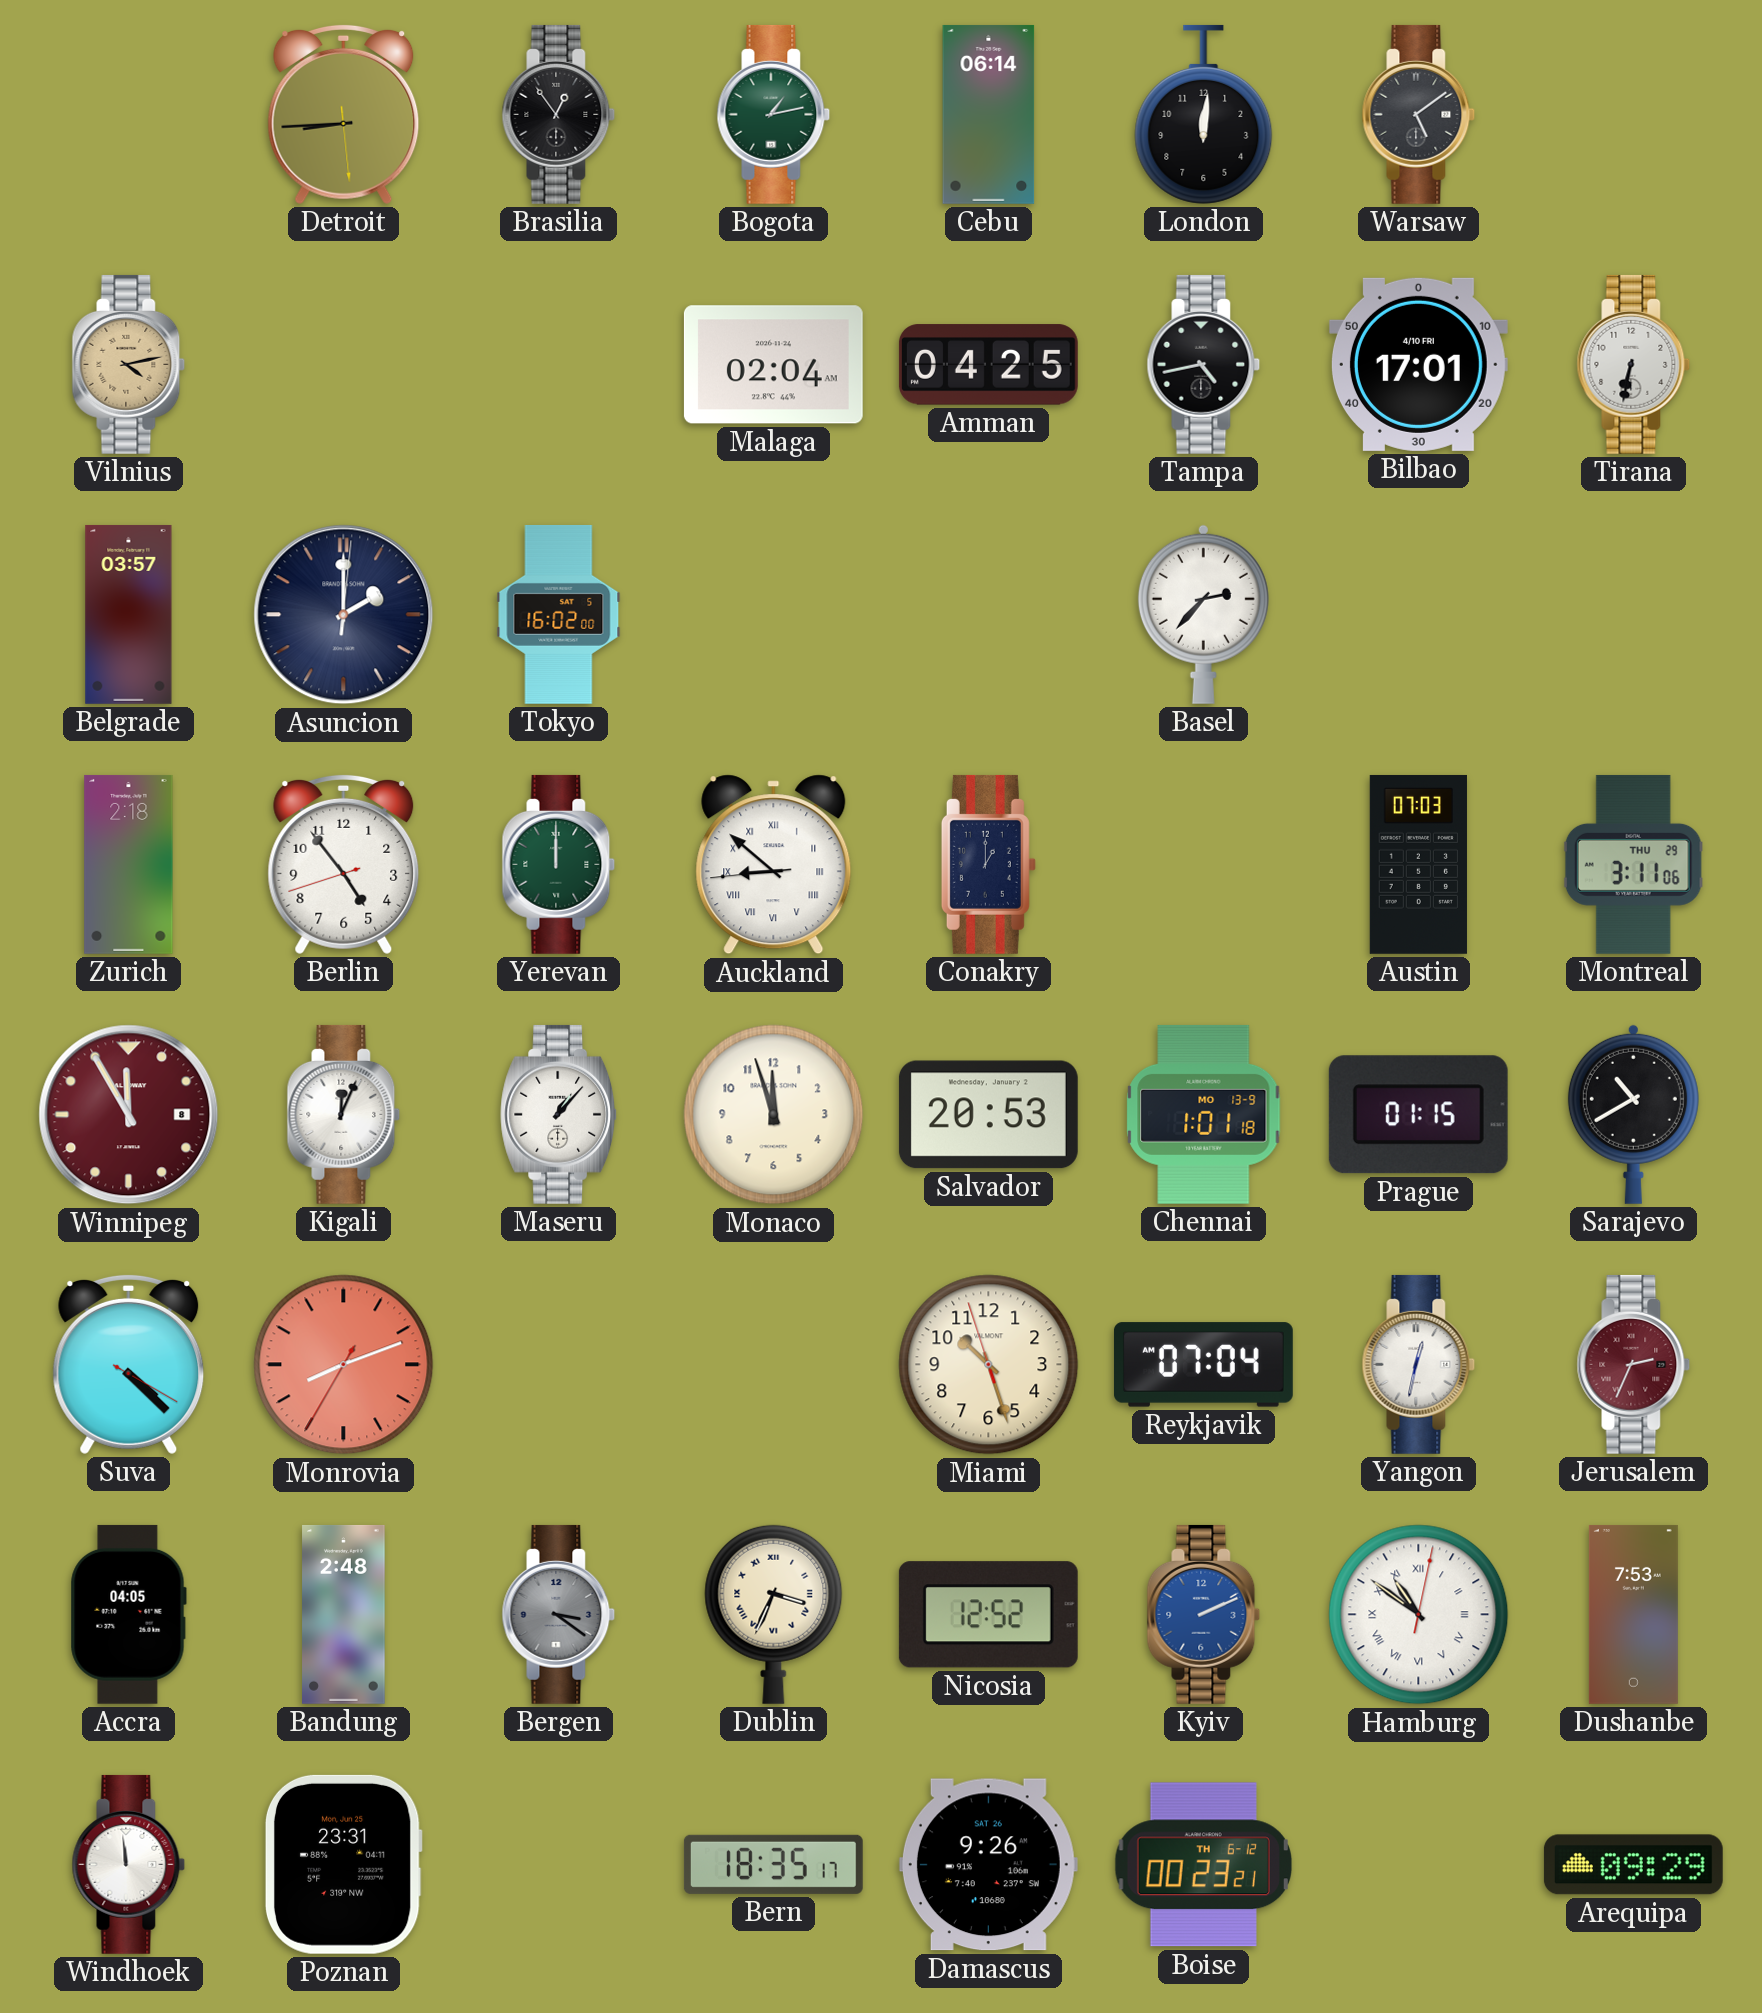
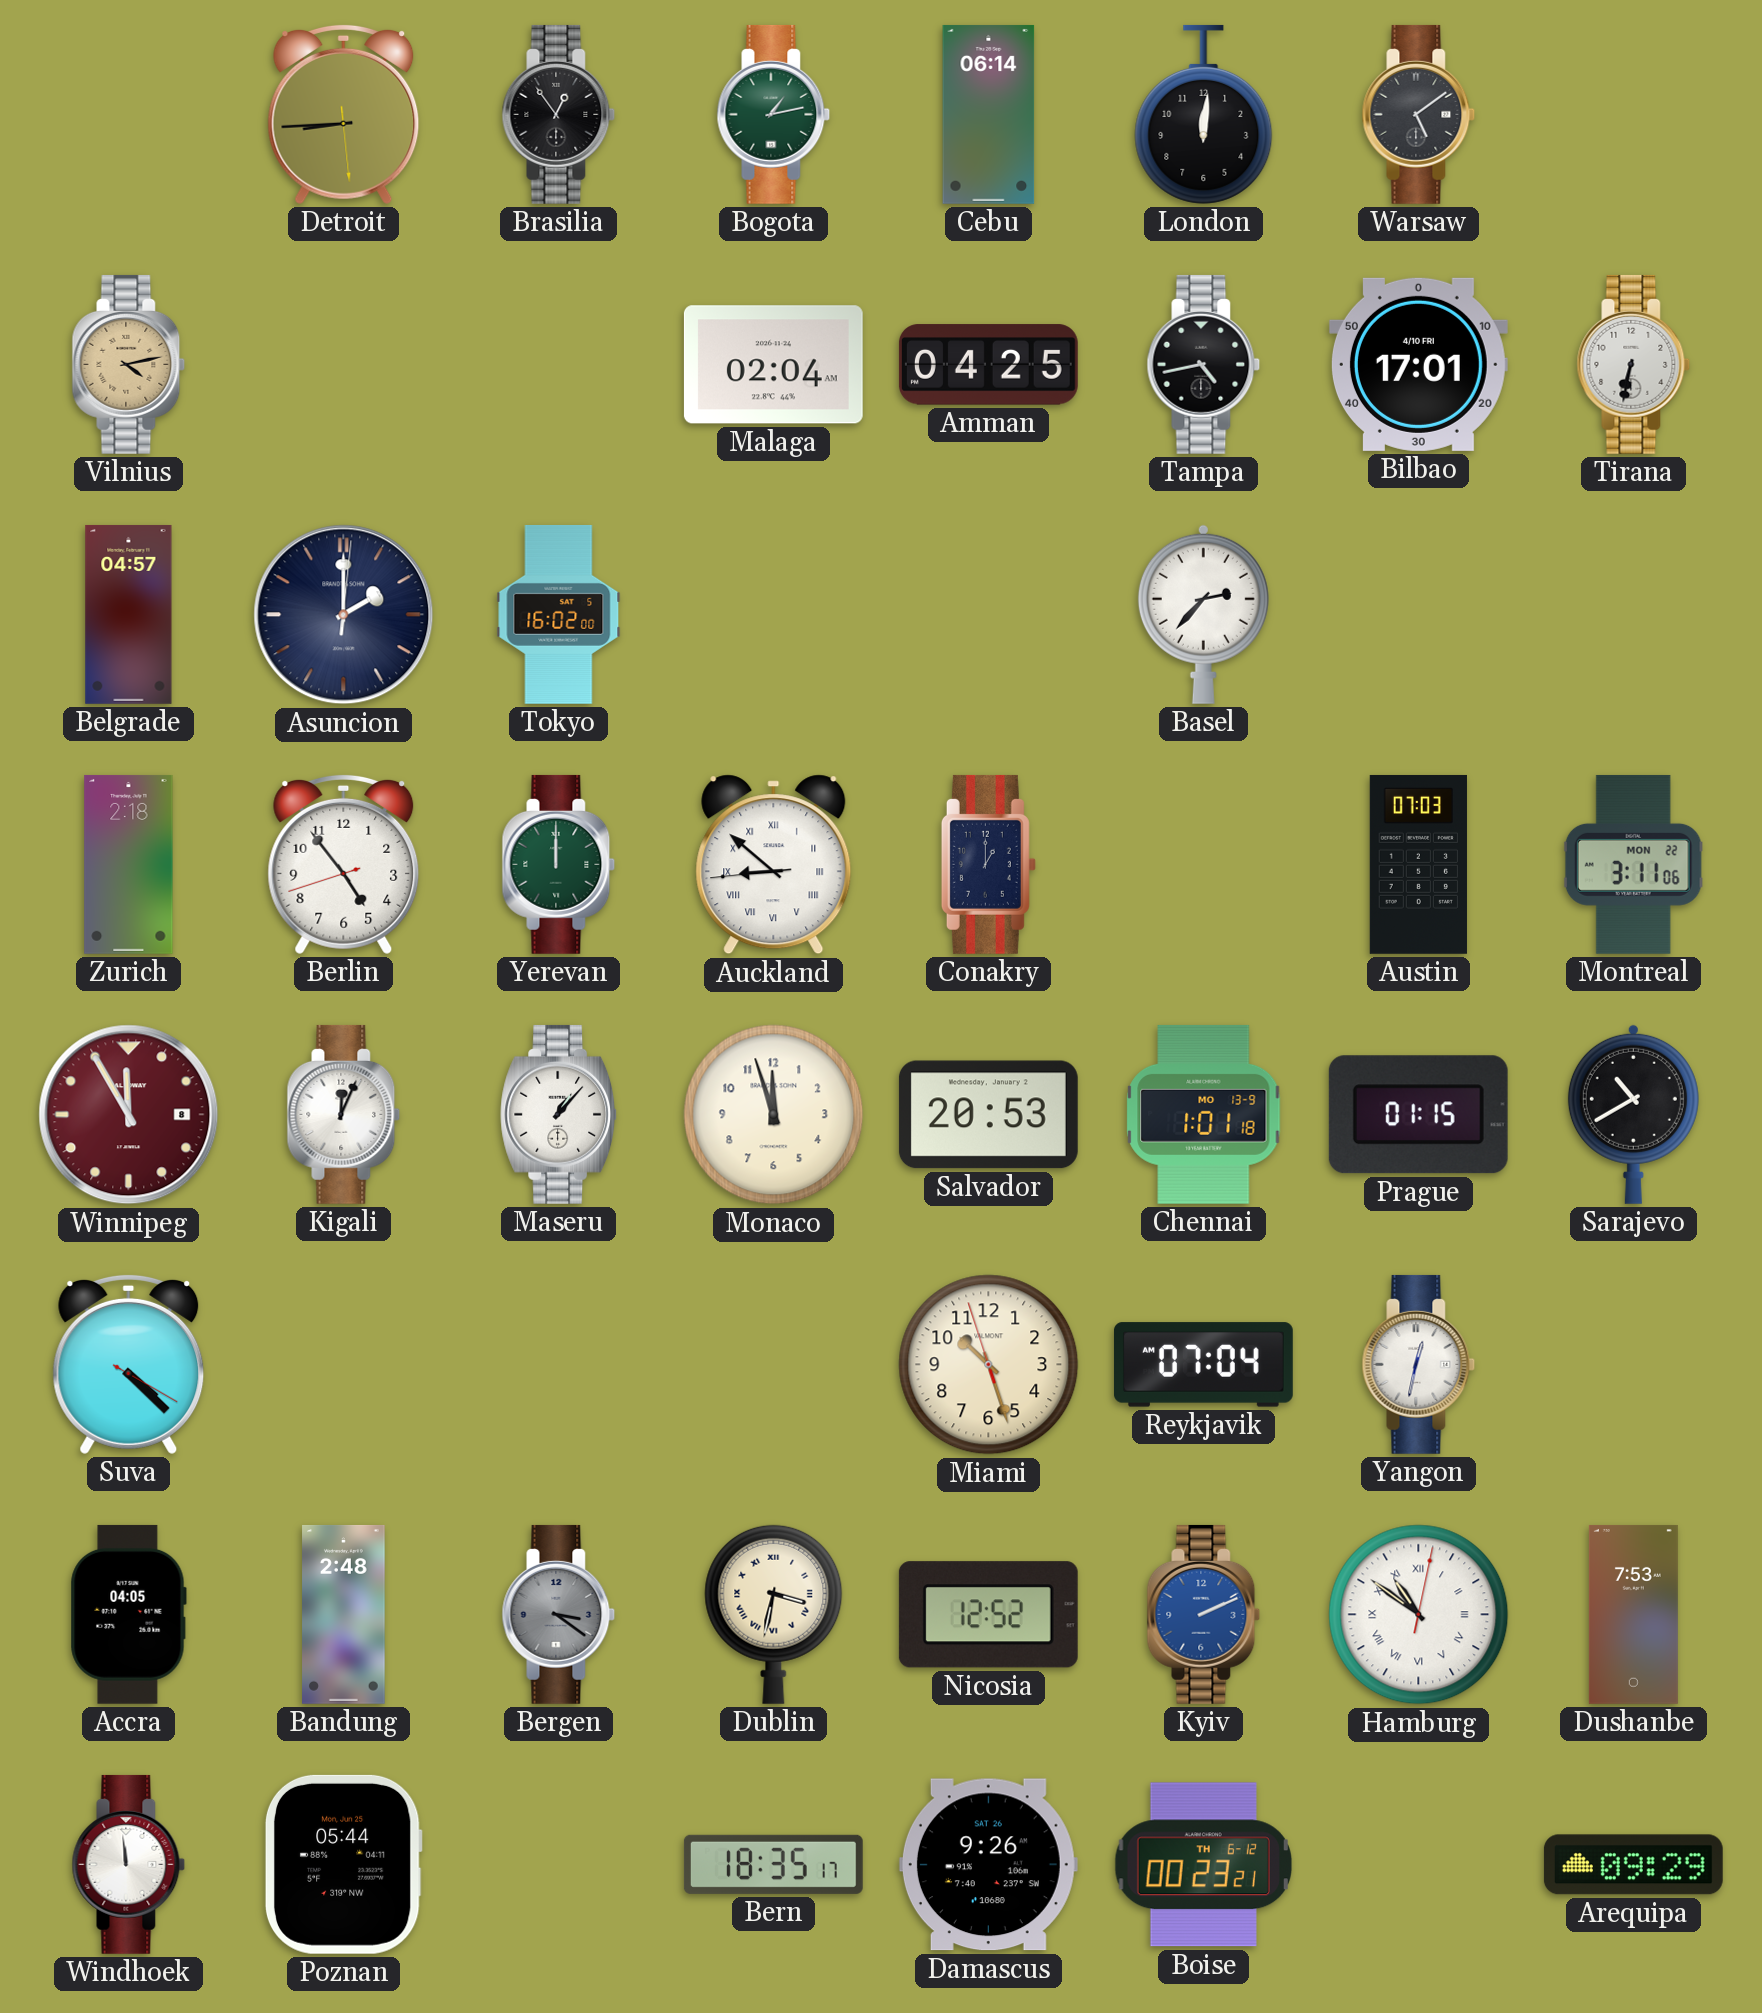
Belgrade: 03:57 -> 04:57
Montreal date: THU 29 -> MON 22
Monrovia: 8:11 -> none
Jerusalem: 2:34 -> none
Dublin: 3:34 -> 3:32
Poznan: 23:31 -> 05:44
